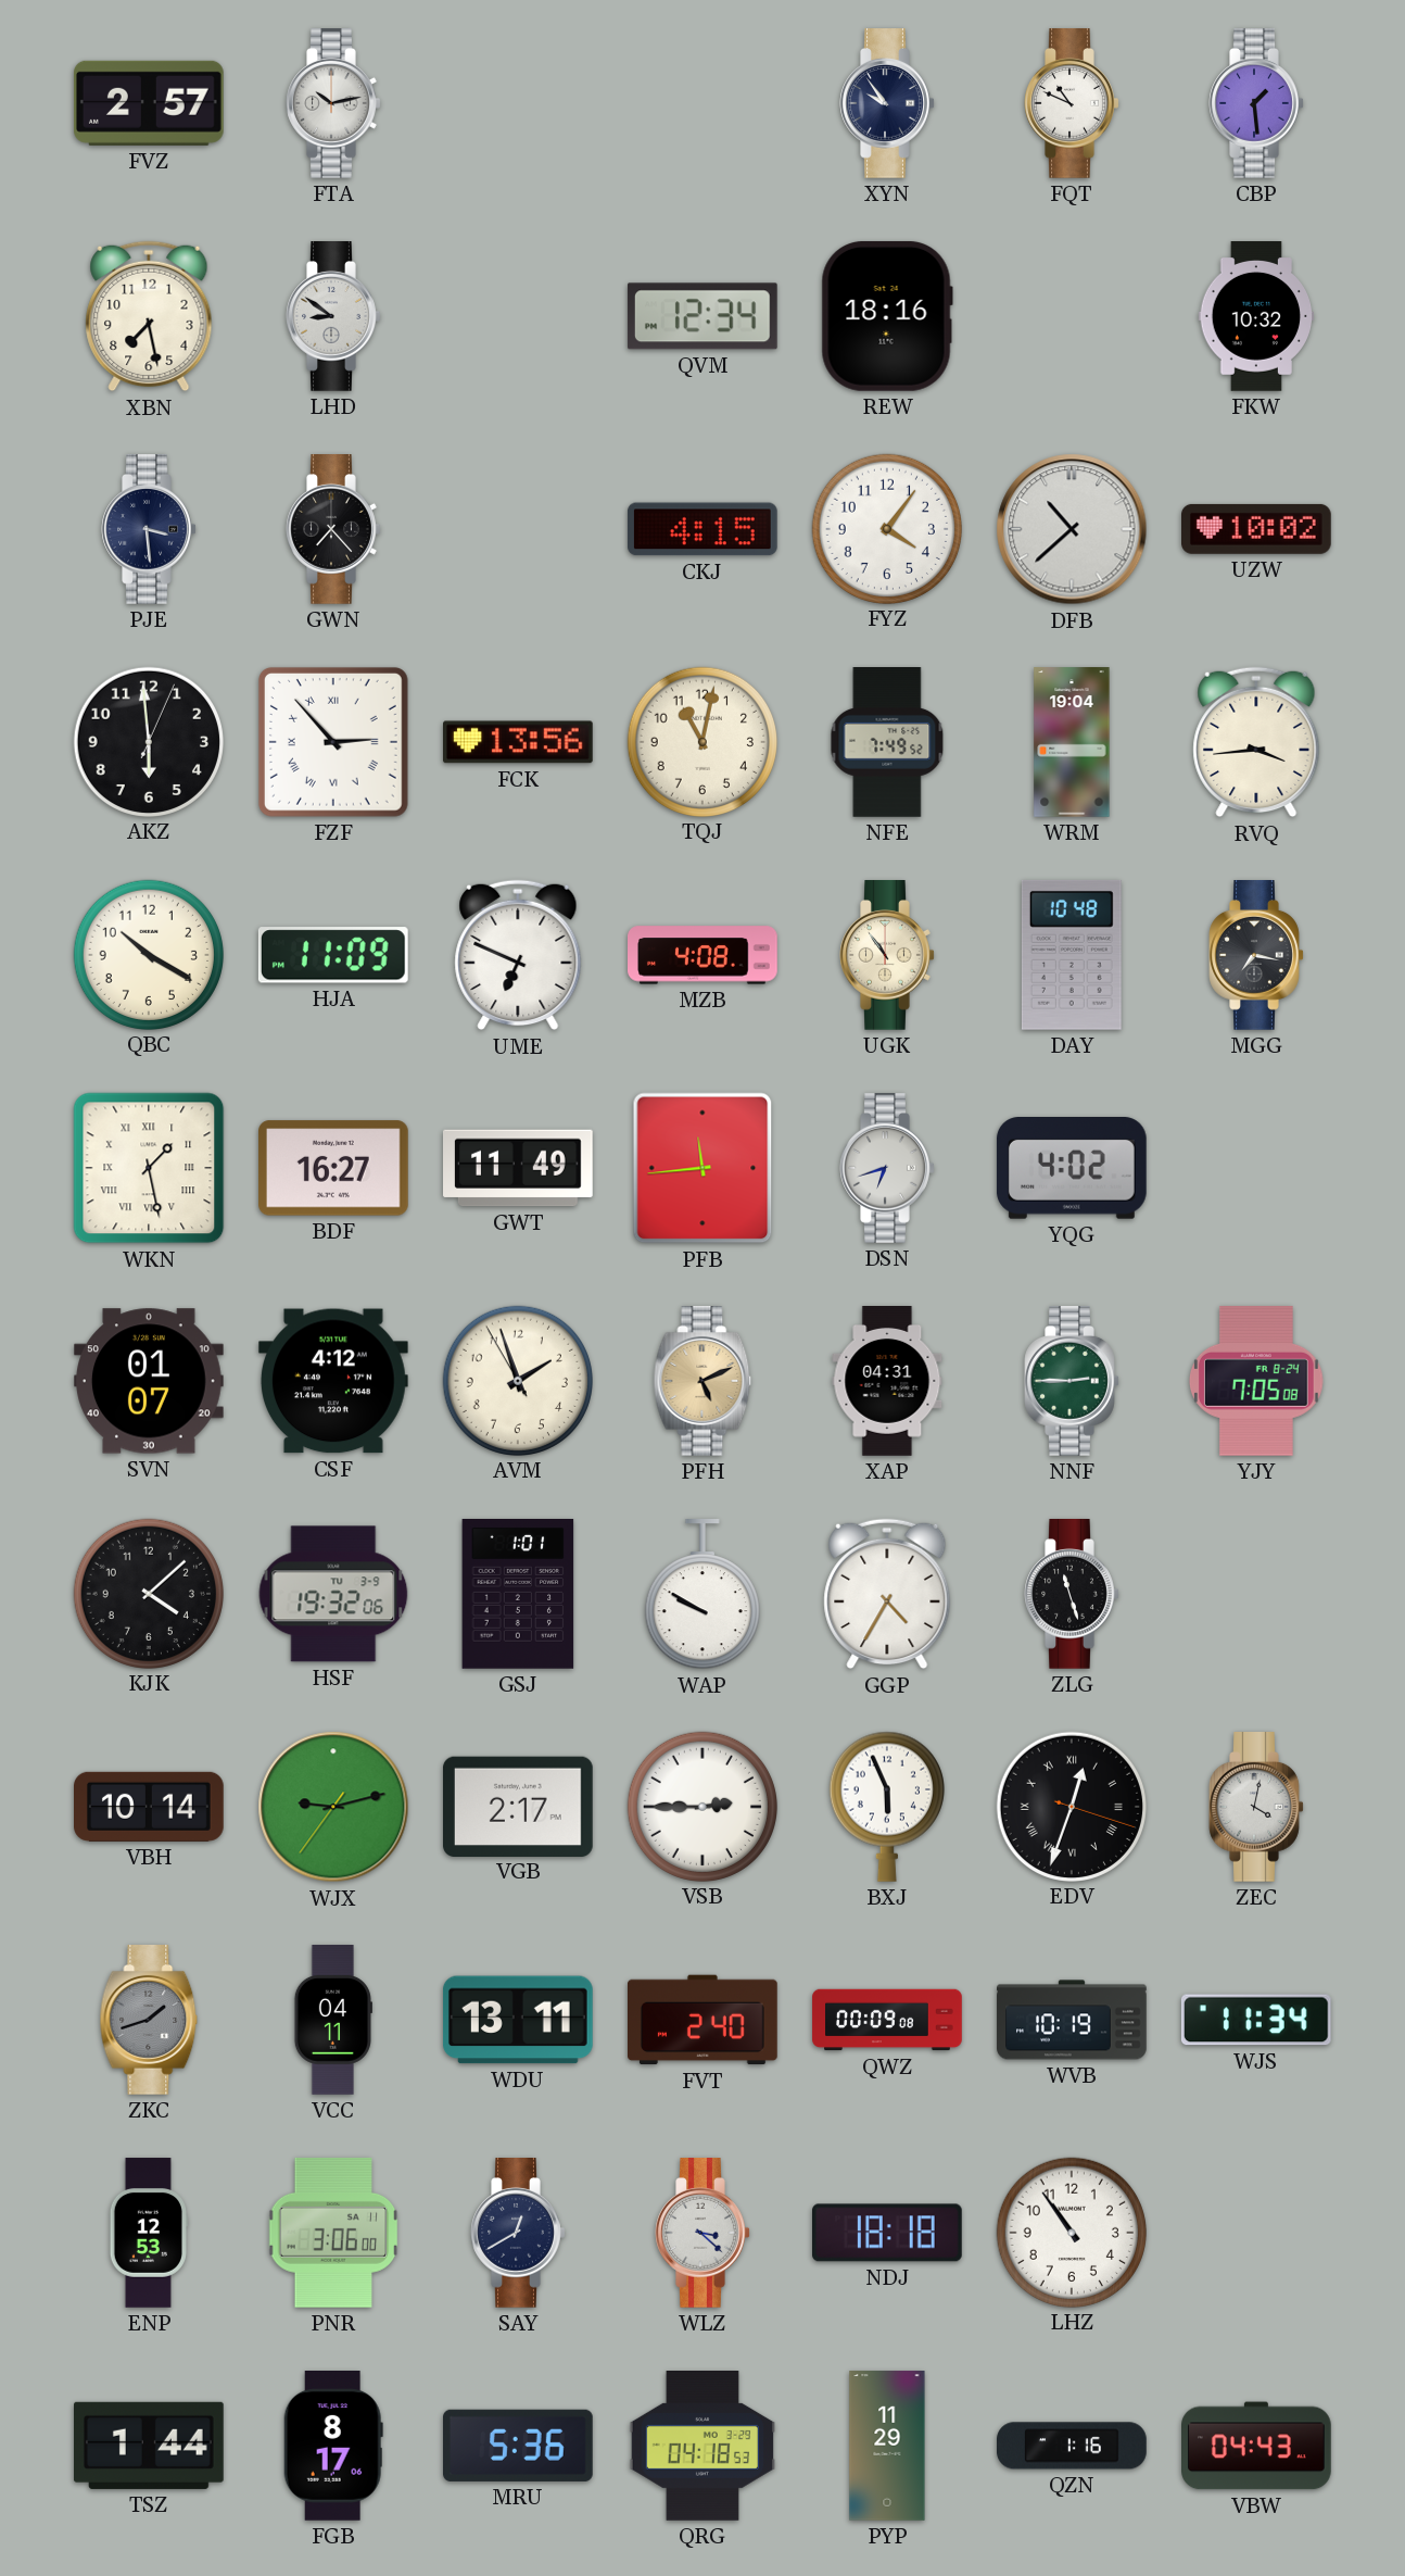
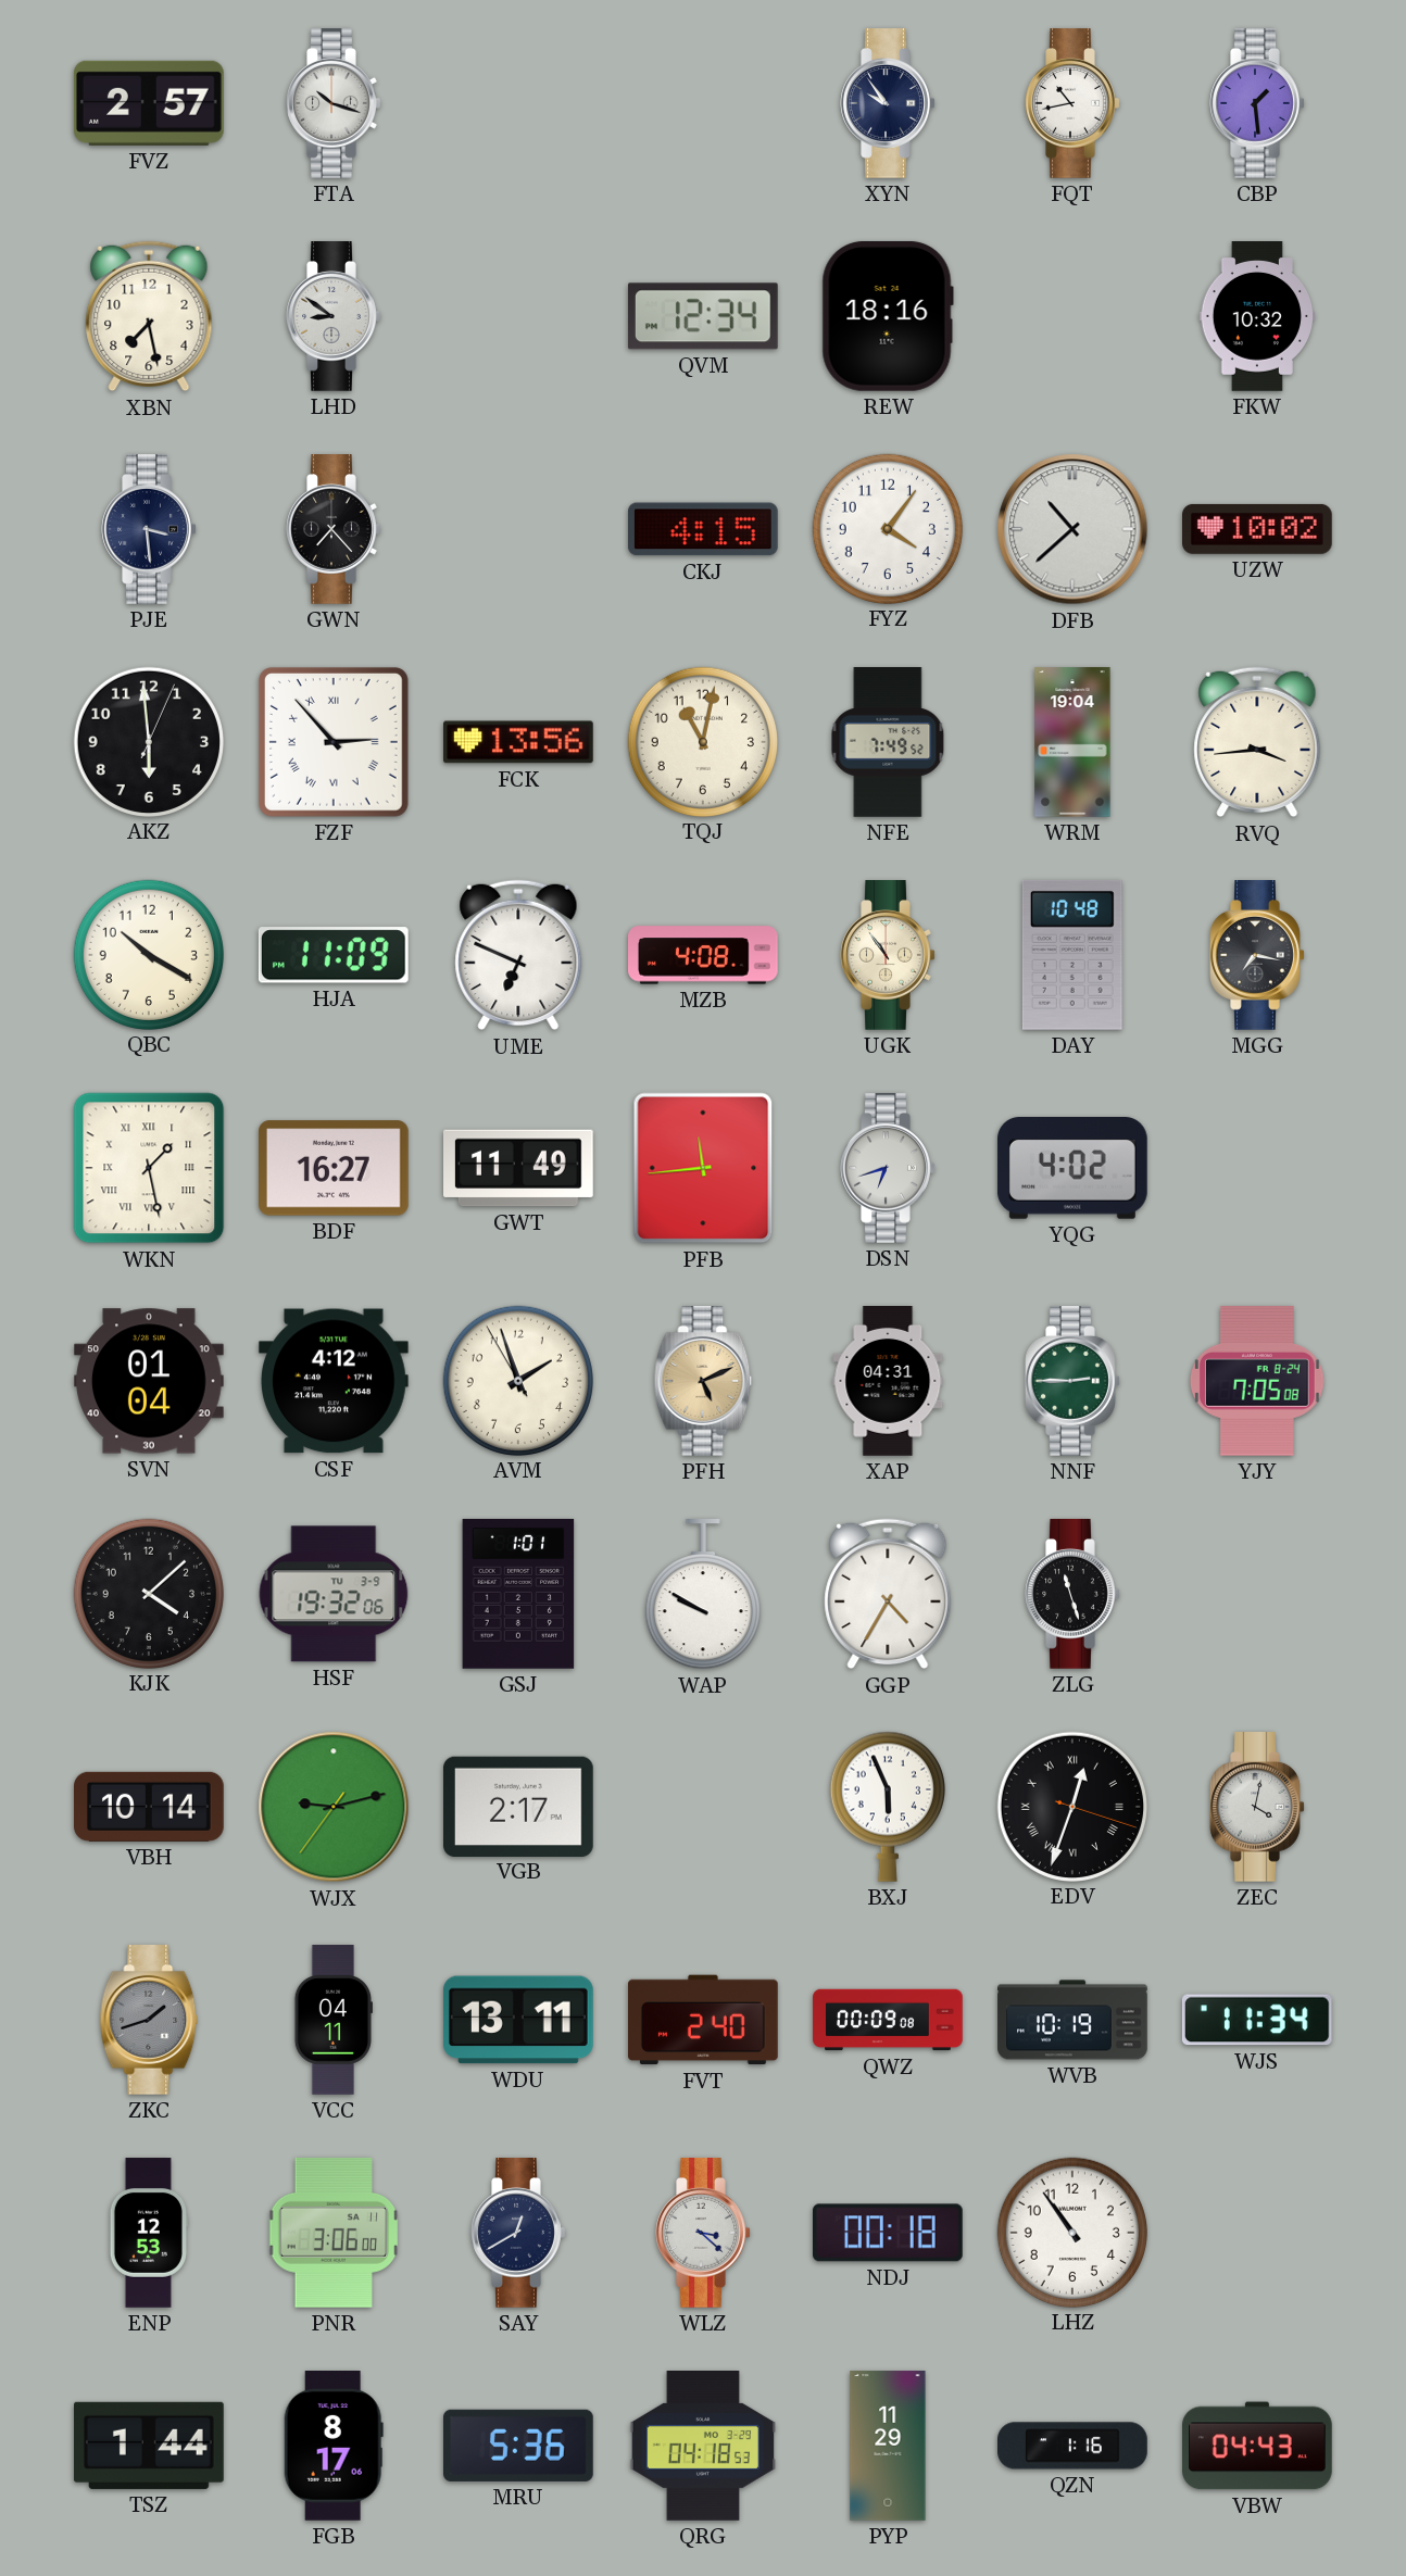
FTA: 10:13 -> 10:18
FQT: 10:49 -> 10:43
SVN: 01:07 -> 01:04
VSB: 2:45 -> none
NDJ: 18:18 -> 00:18
